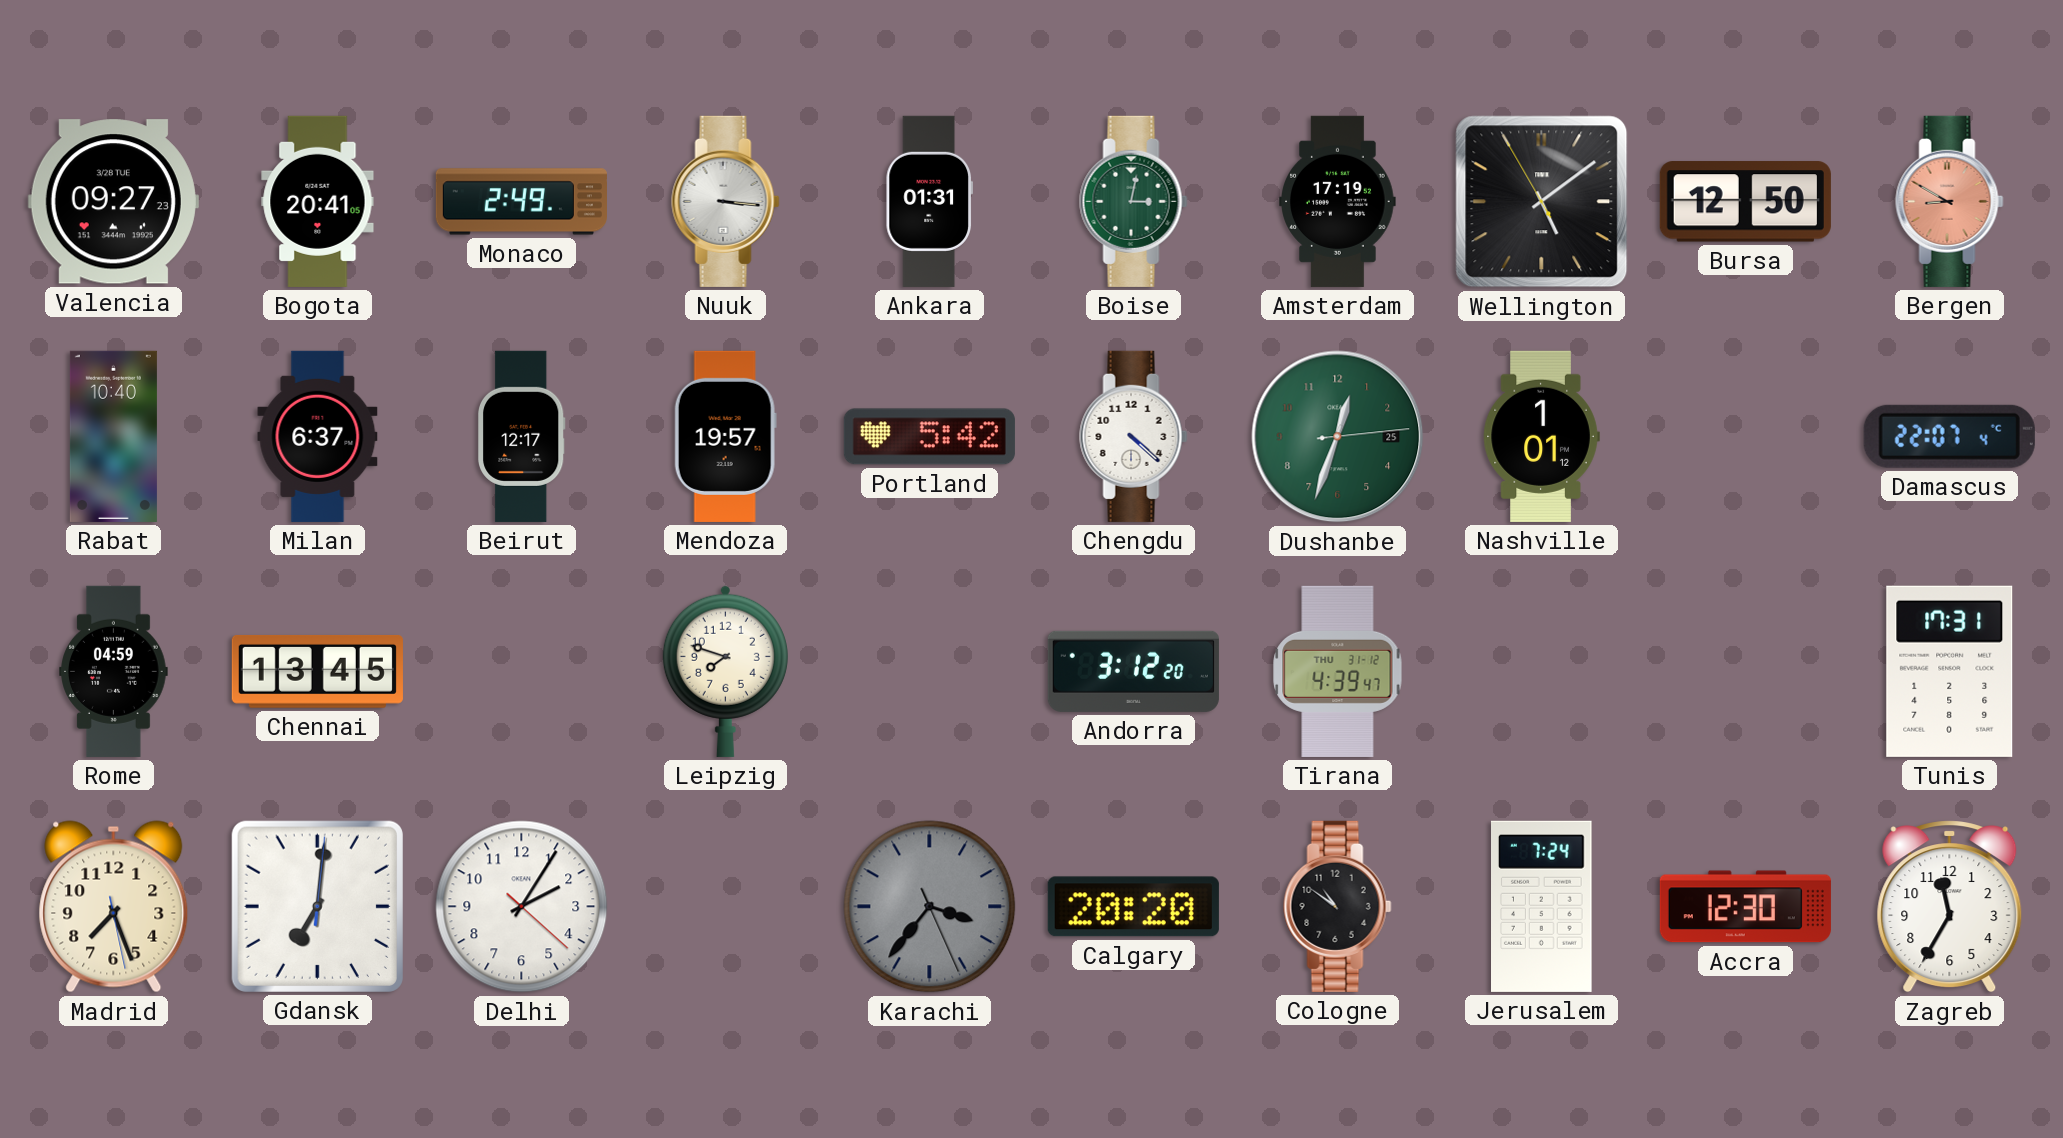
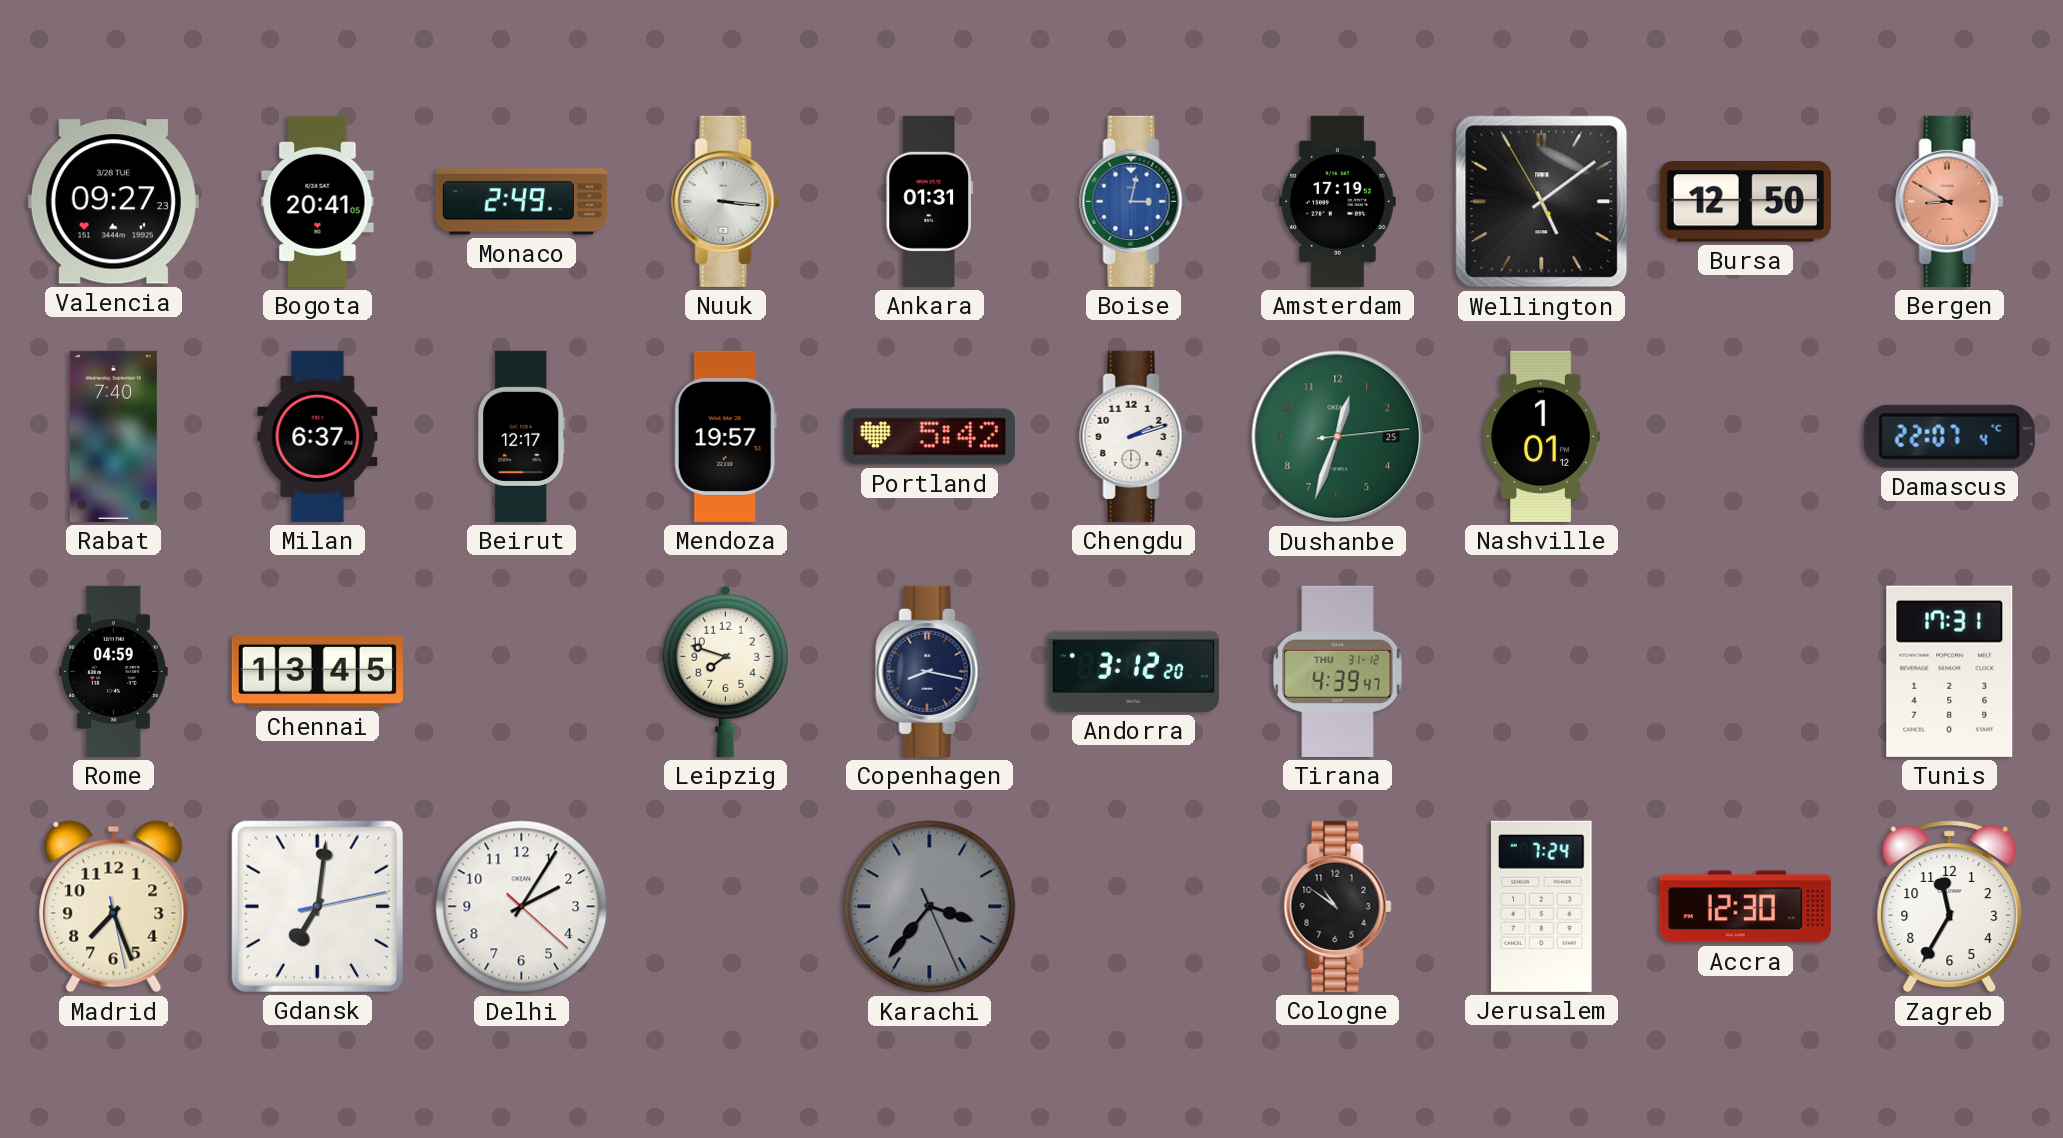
Boise dial: green -> blue
Rabat: 10:40 -> 7:40
Chengdu: 4:22 -> 2:12
Copenhagen: none -> 8:17
Gdansk: 7:01:01 -> 7:01:13
Calgary: 20:20 -> none
